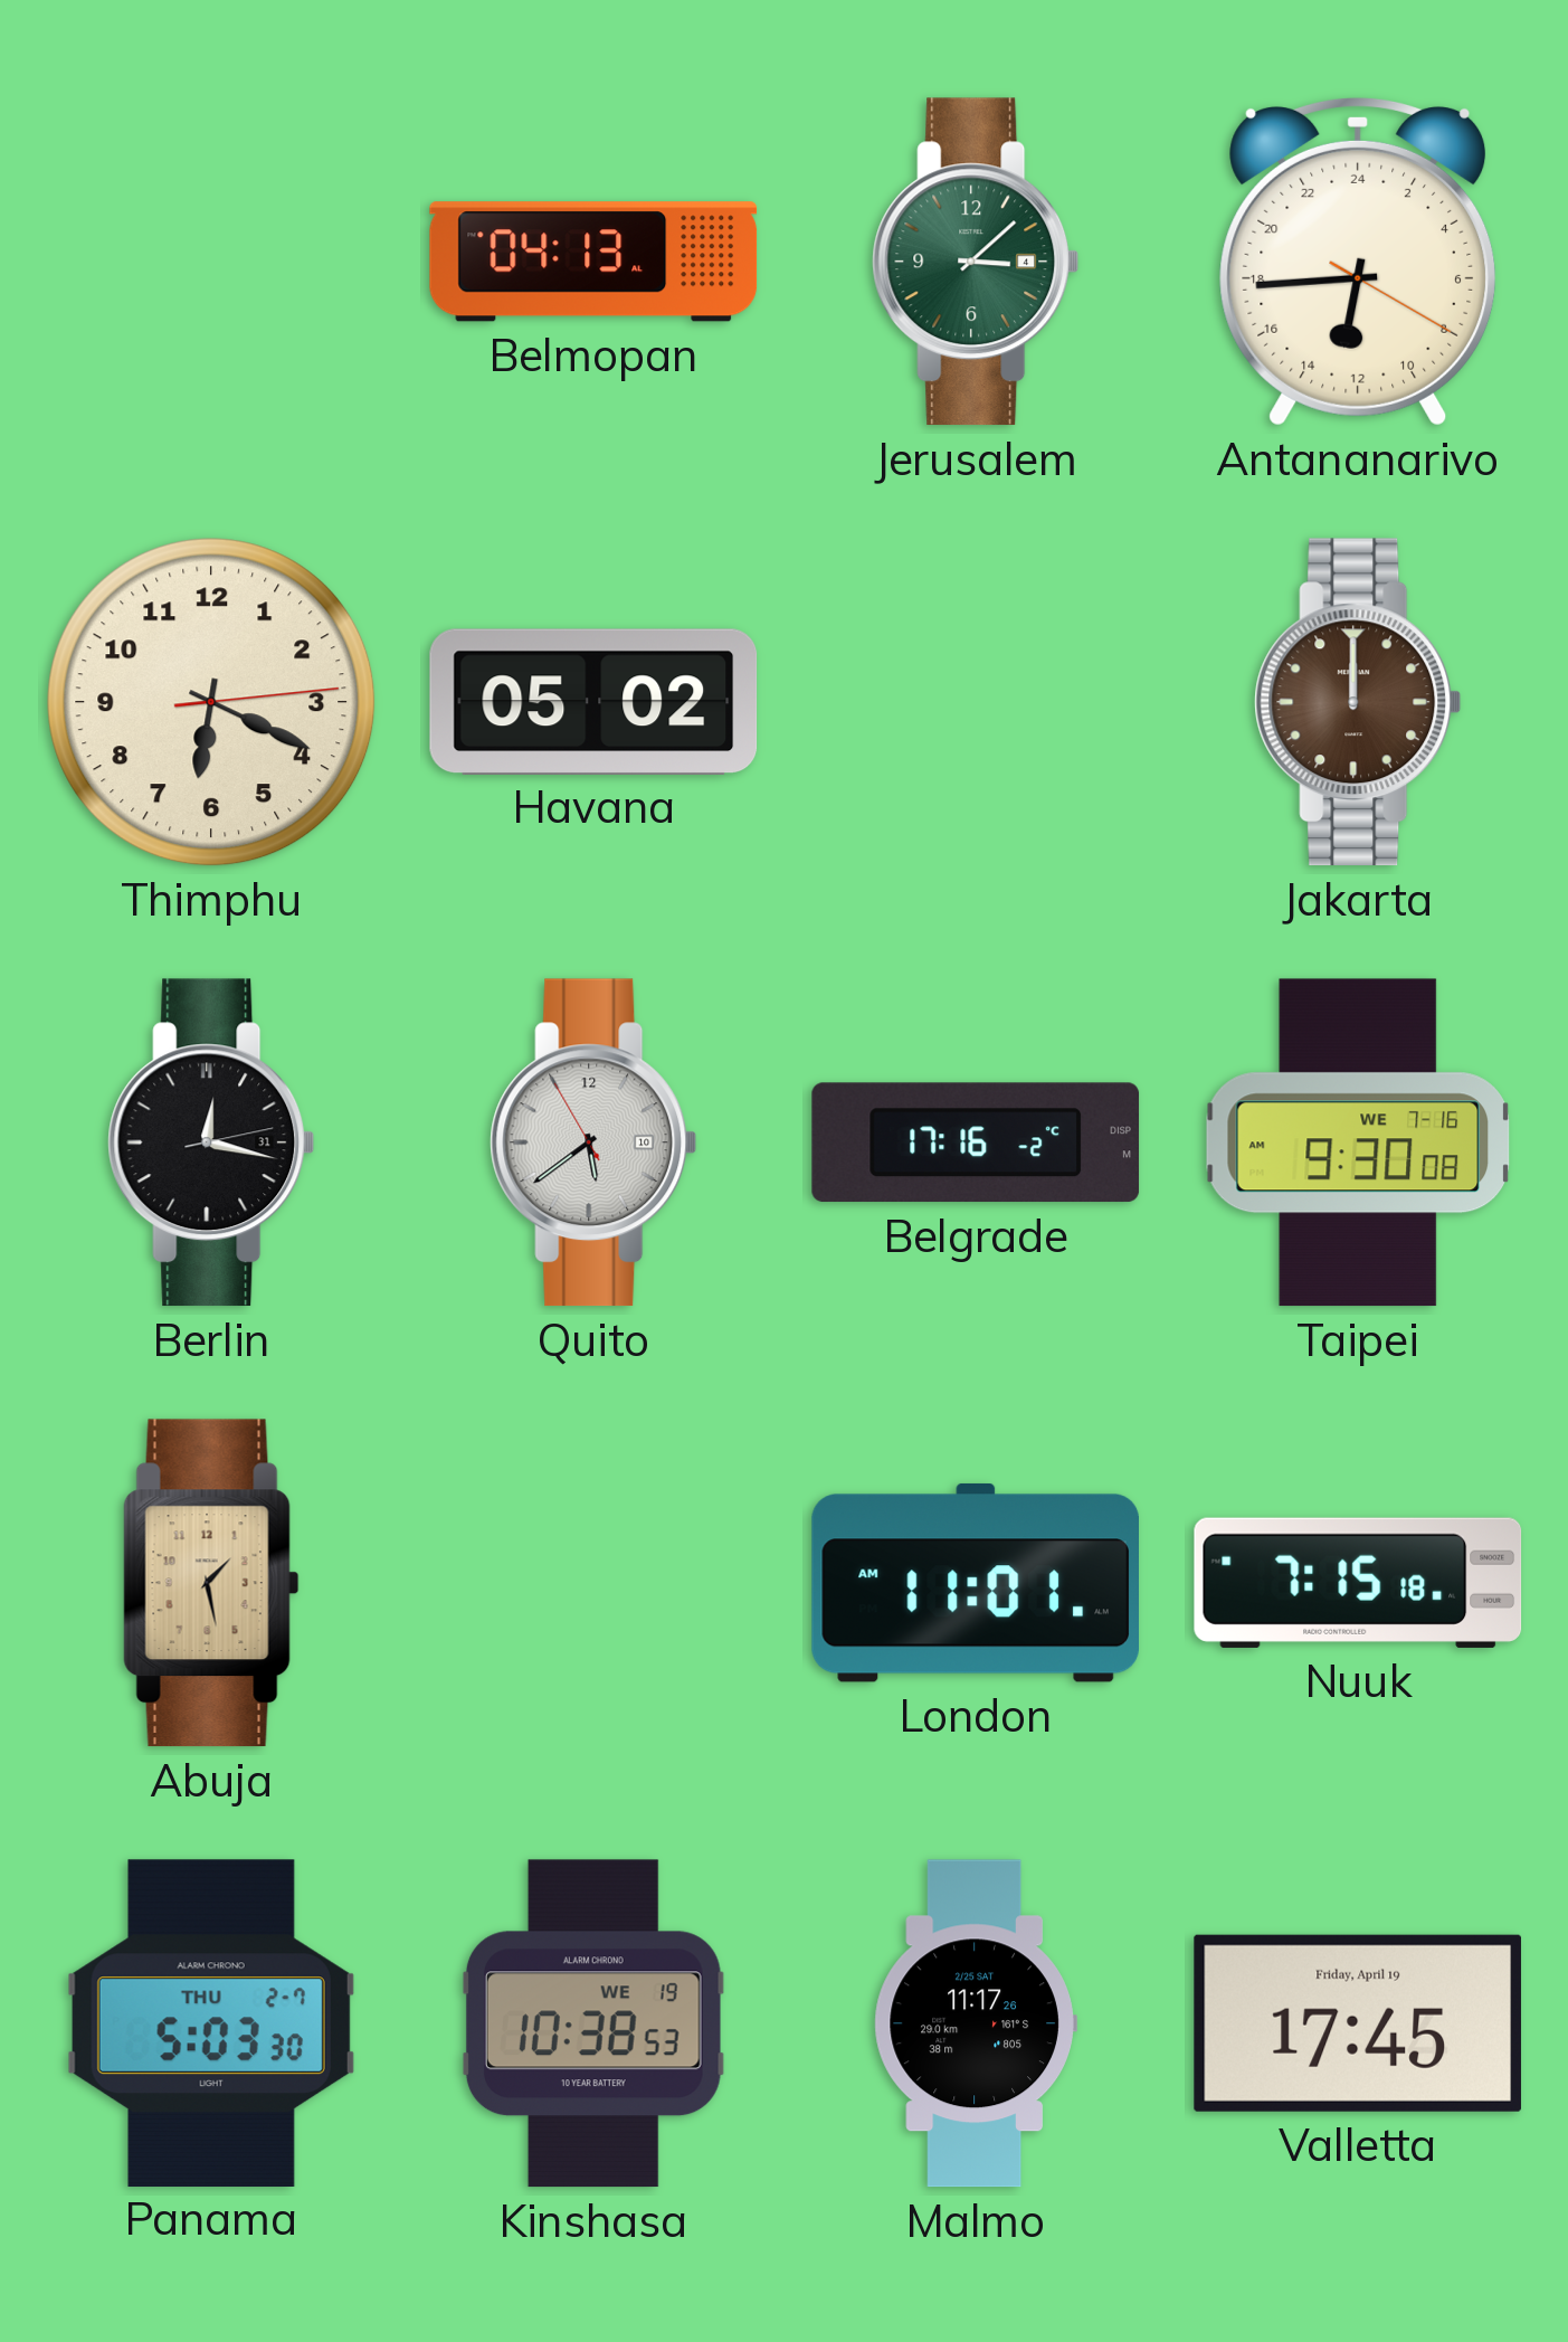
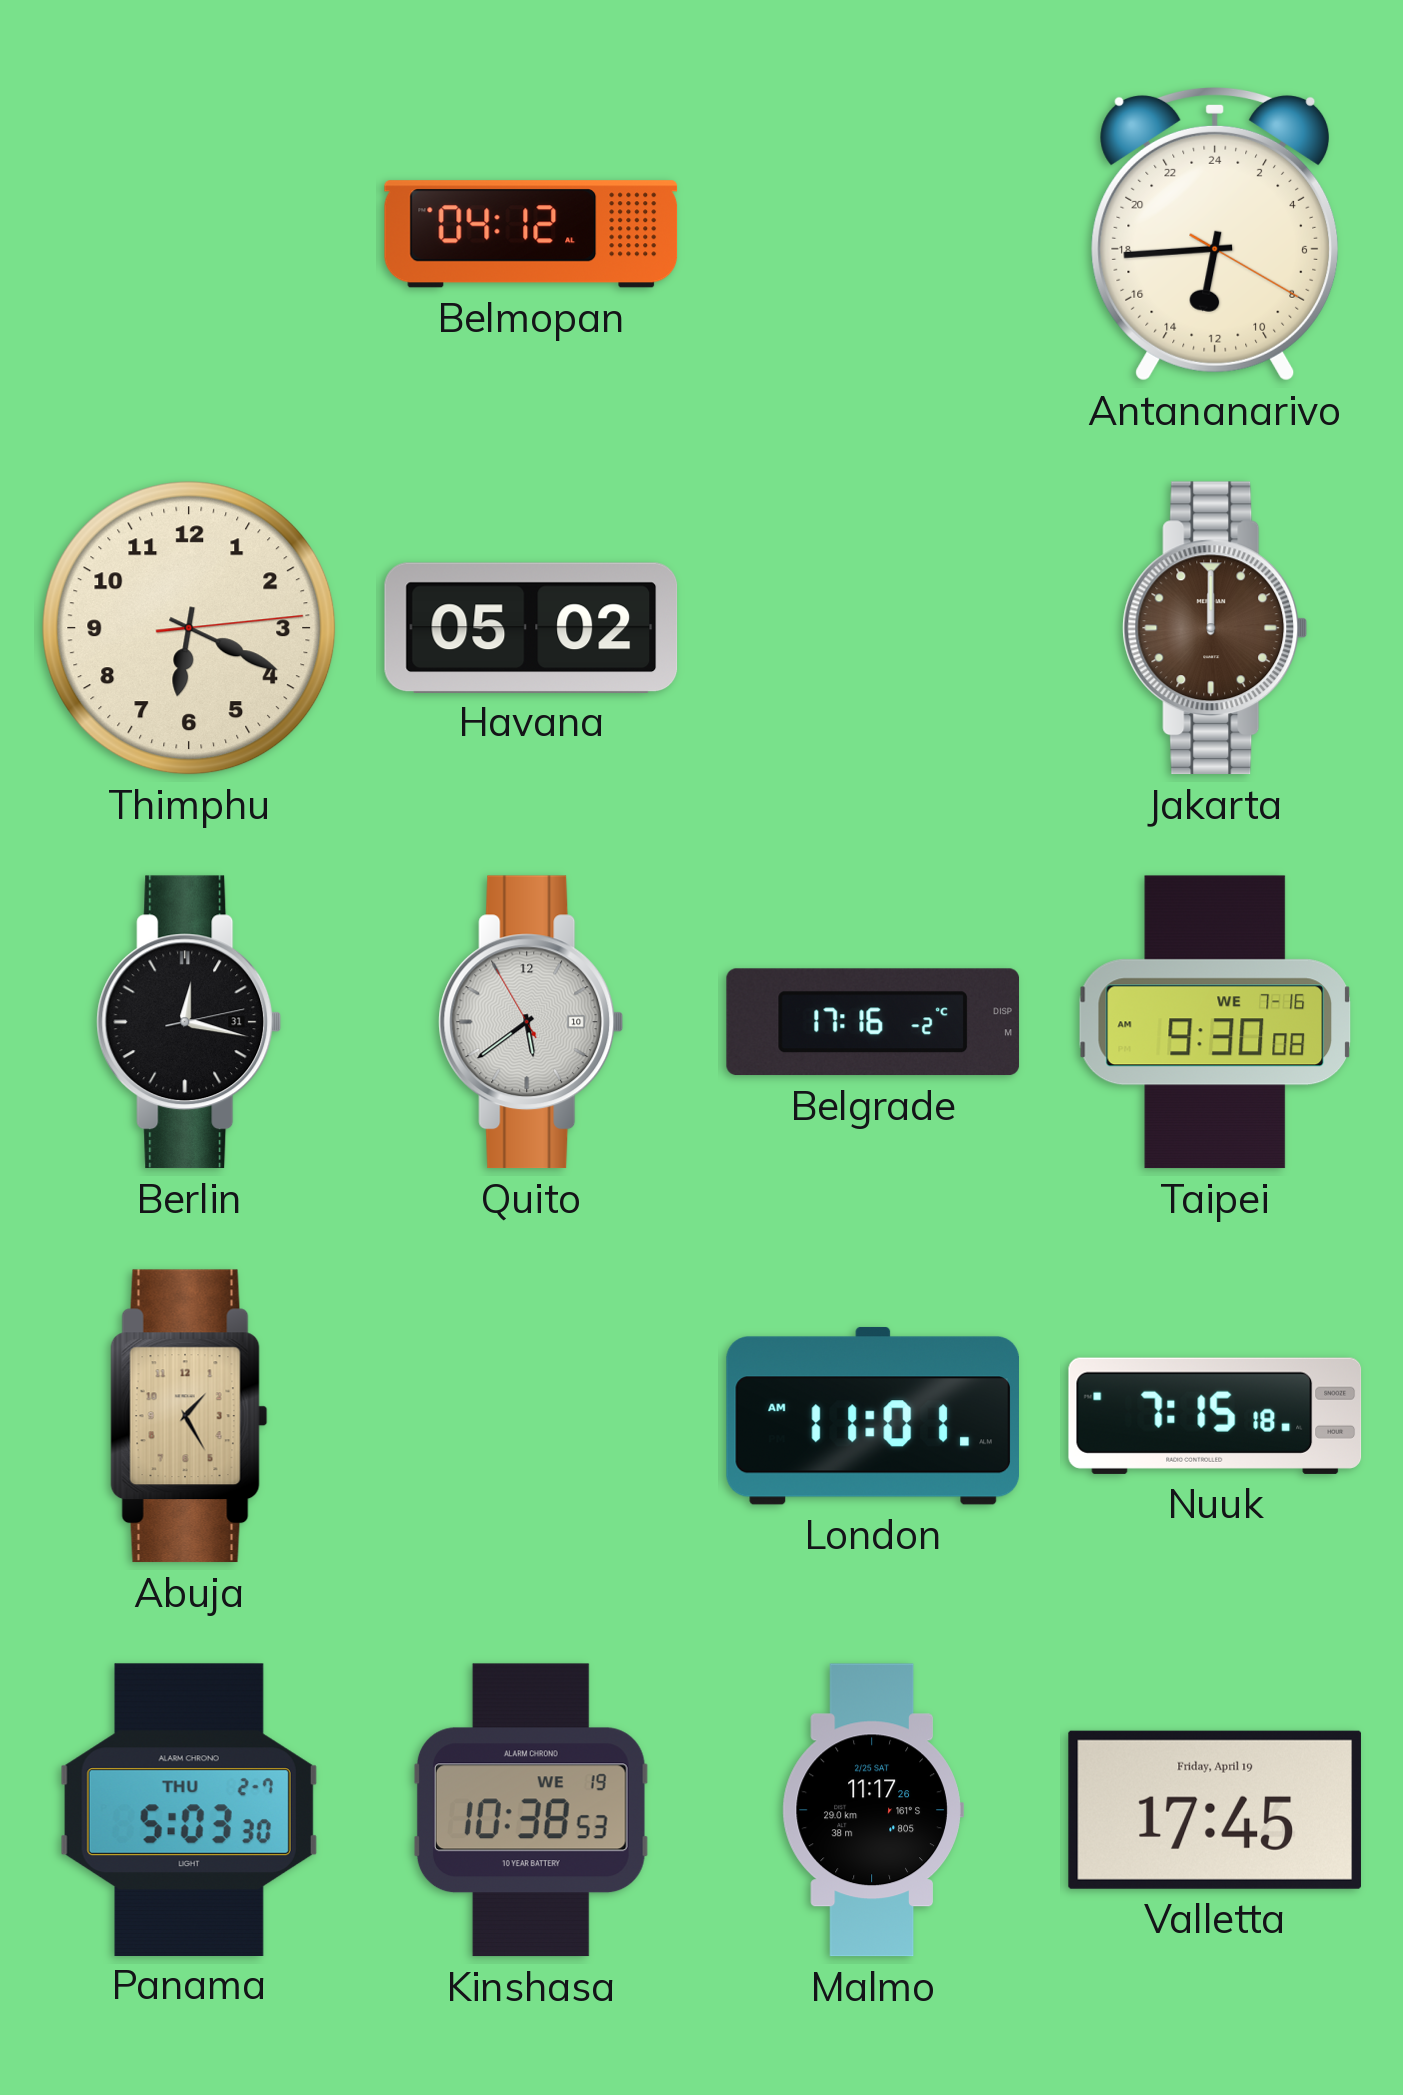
Belmopan: 04:13 -> 04:12
Jerusalem: 3:08 -> none
Abuja: 1:28 -> 1:25
